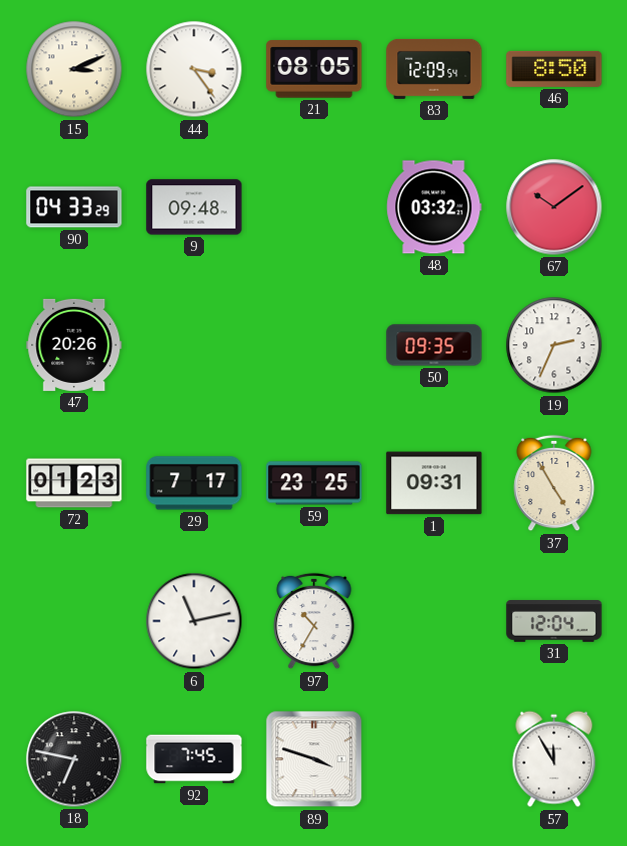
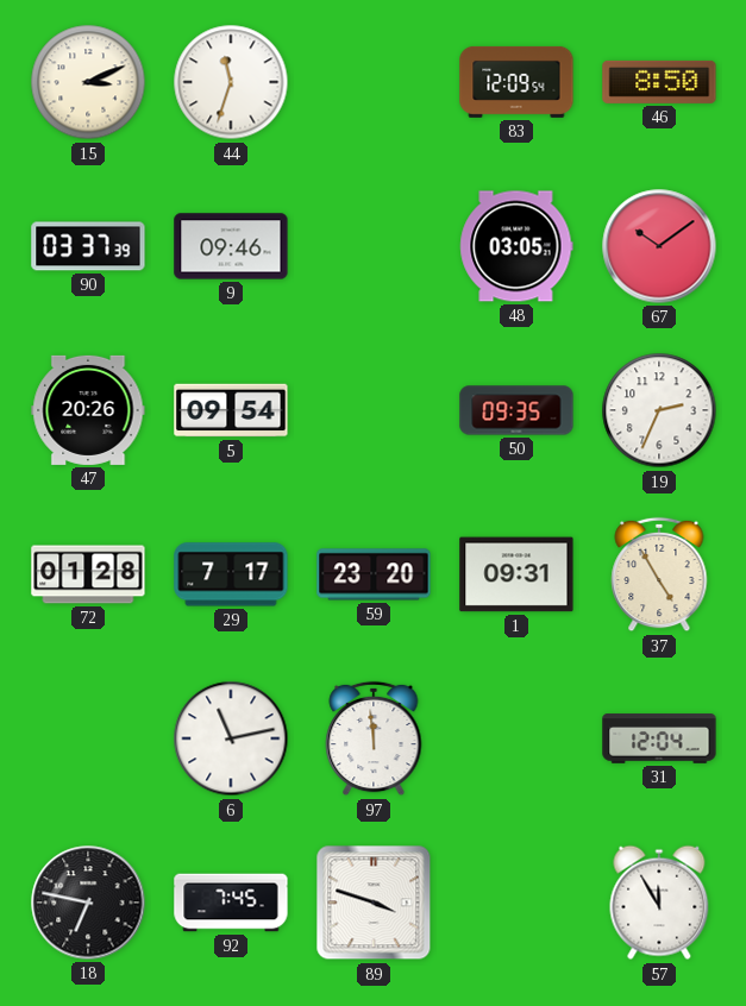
44: 3:24 -> 11:33
21: 08:05 -> none
90: 04:33 -> 03:37
9: 09:48 -> 09:46
48: 03:32 -> 03:05
5: none -> 09:54
72: 01:23 -> 01:28
59: 23:25 -> 23:20
97: 10:35 -> 11:59
